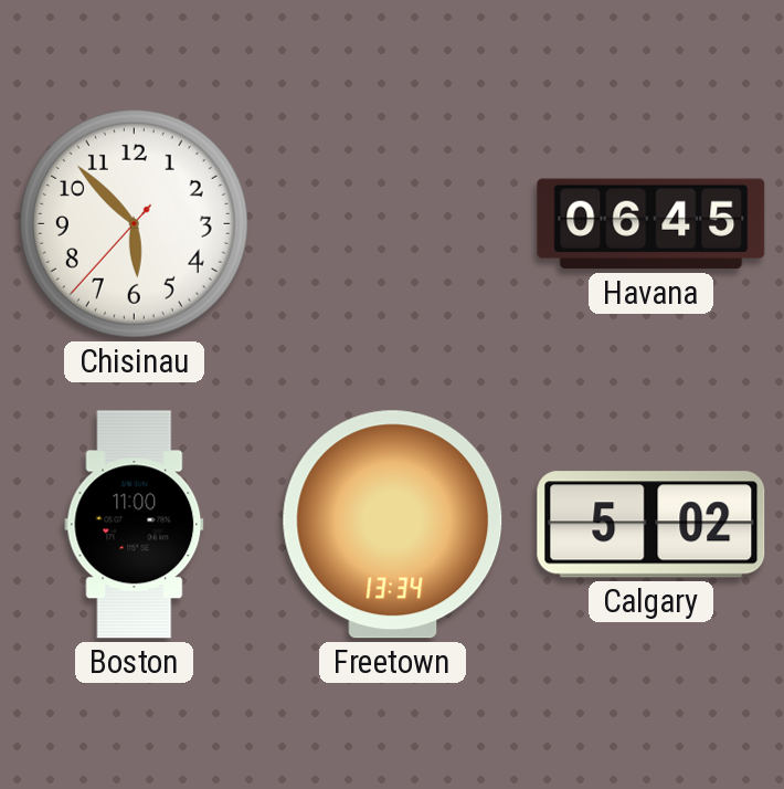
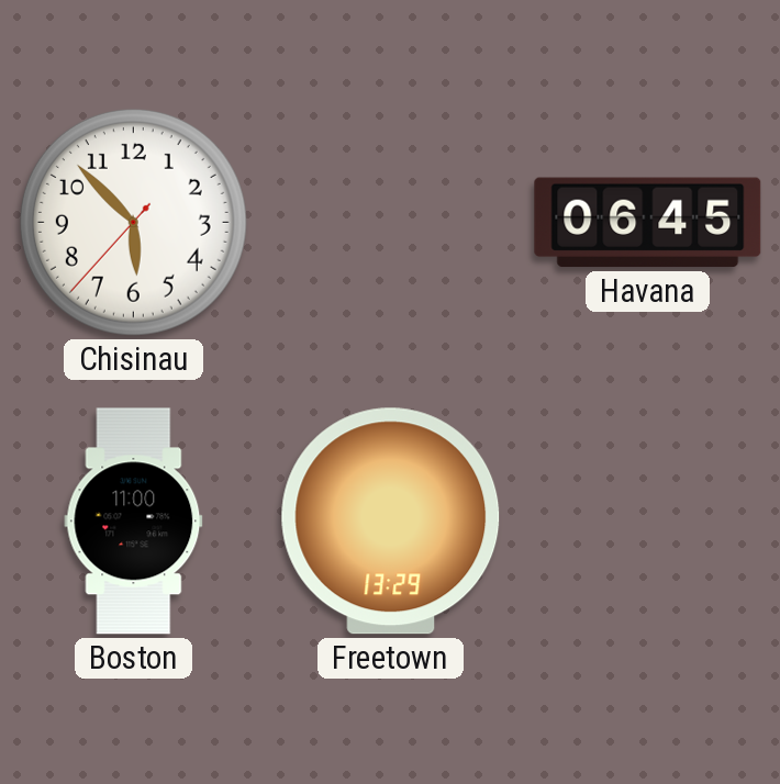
Freetown: 13:34 -> 13:29
Calgary: 5:02 -> none
